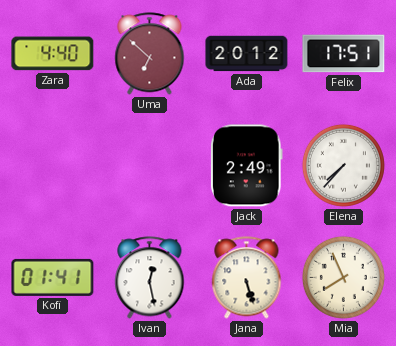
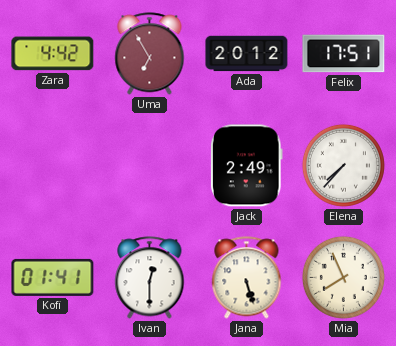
Zara: 4:40 -> 4:42
Uma: 6:52 -> 6:55
Ivan: 12:28 -> 12:30
